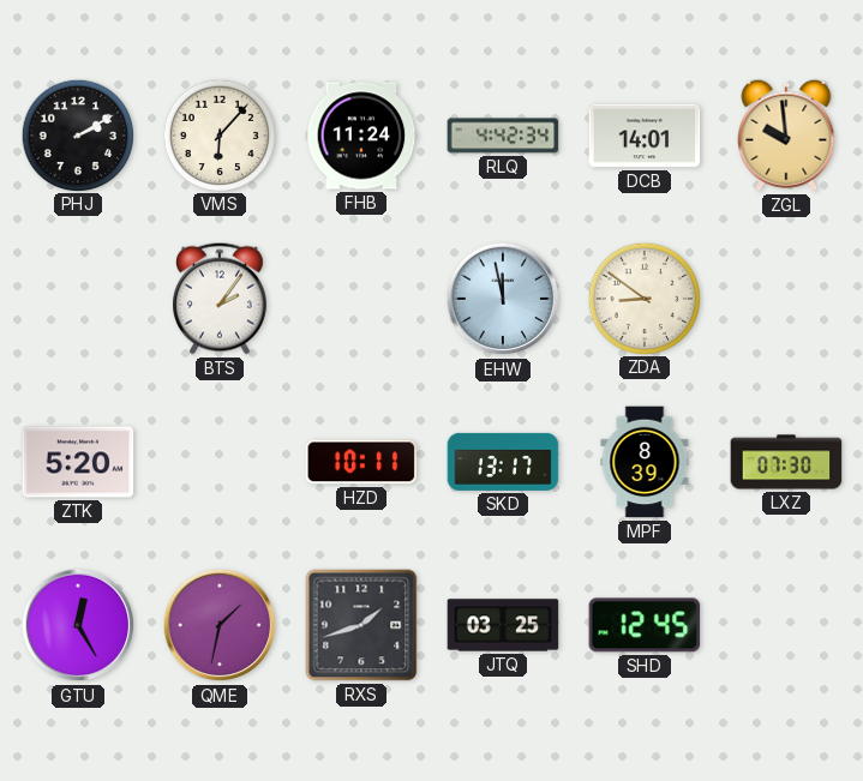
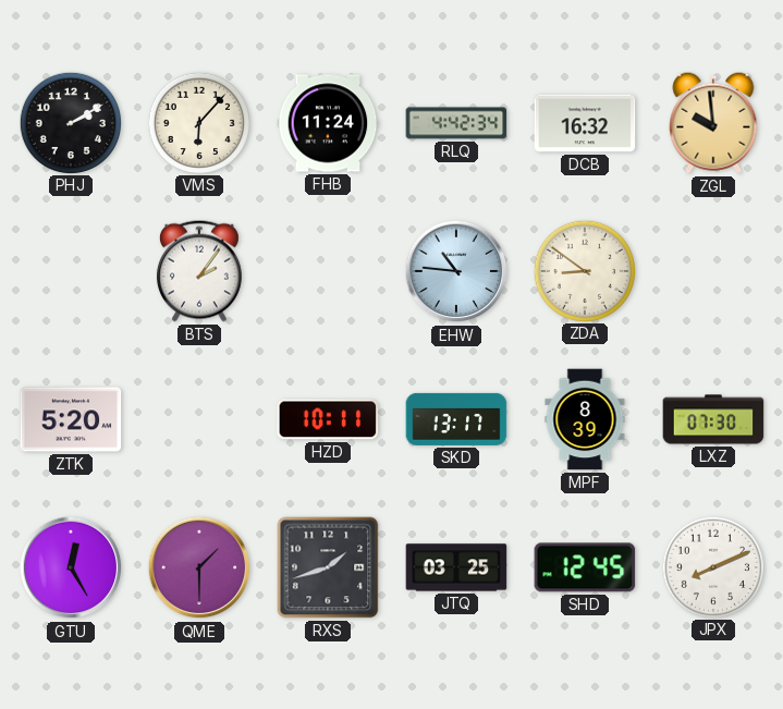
DCB: 14:01 -> 16:32
EHW: 11:58 -> 10:46
QME: 1:32 -> 1:30
JPX: none -> 8:11
